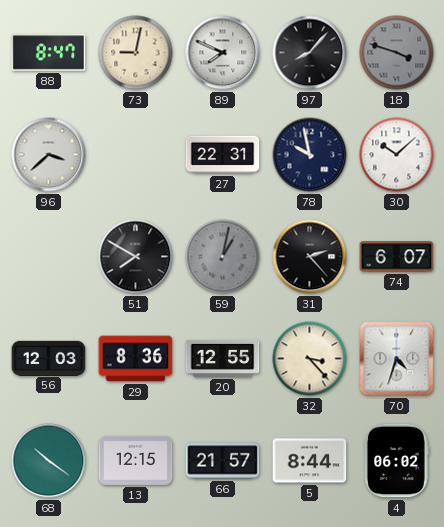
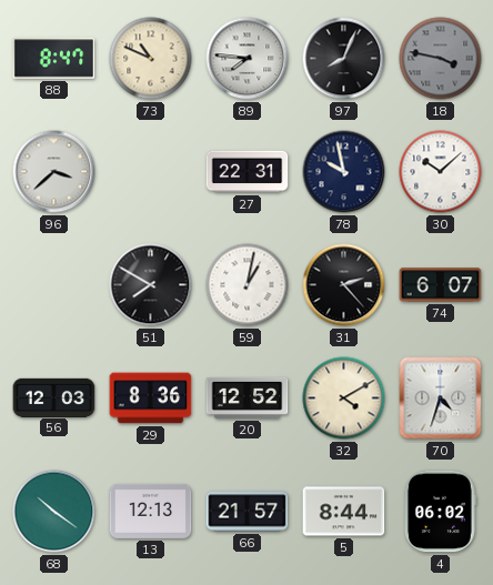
73: 9:02 -> 10:49
89: 7:49 -> 7:46
97: 8:07 -> 8:04
18: 3:48 -> 3:47
59 dial: grey -> white
20: 12:55 -> 12:52
32: 3:23 -> 4:10
13: 12:15 -> 12:13
